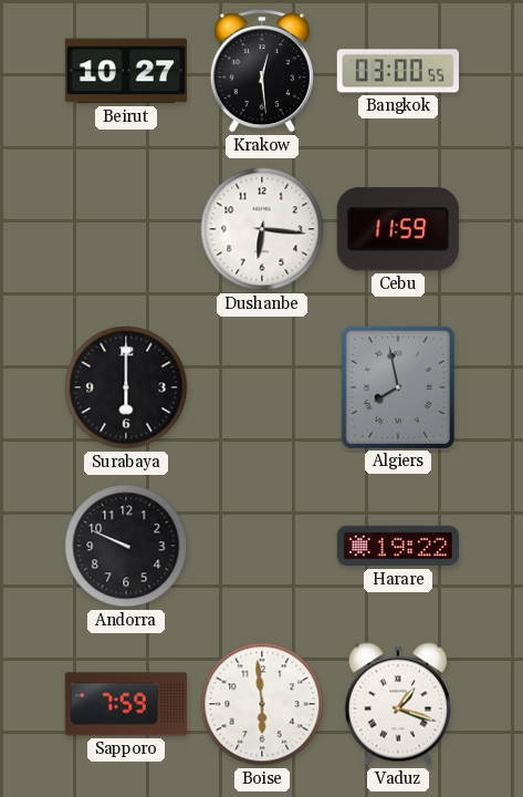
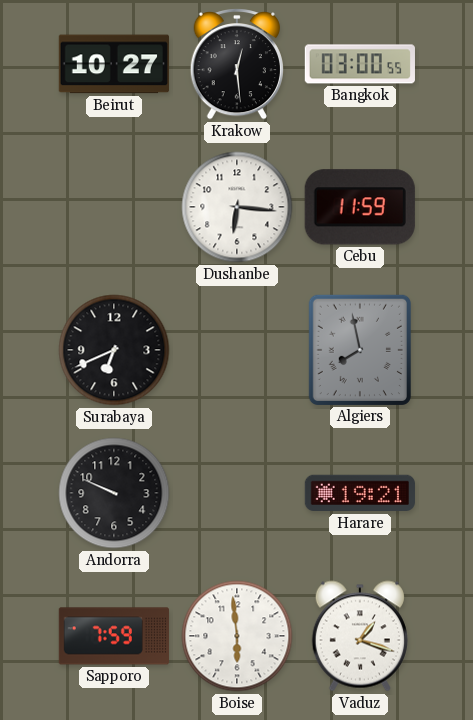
Surabaya: 6:00 -> 6:41
Harare: 19:22 -> 19:21
